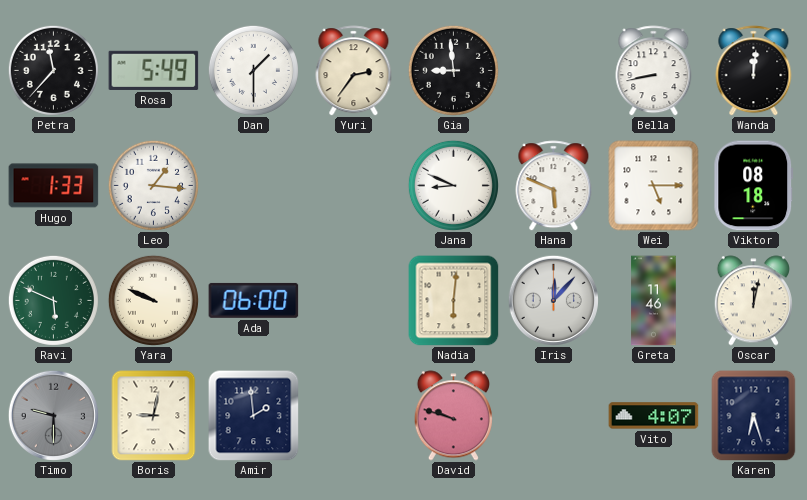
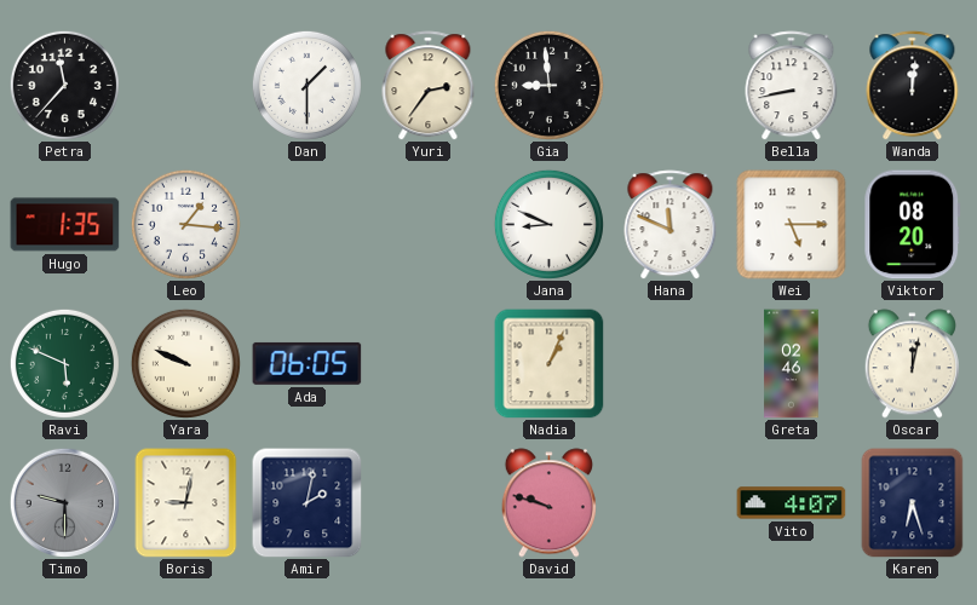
Rosa: 5:49 -> none
Hugo: 1:33 -> 1:35
Hana: 5:49 -> 11:49
Viktor: 08:18 -> 08:20
Ada: 06:00 -> 06:05
Nadia: 6:01 -> 1:04
Iris: 12:07 -> none
Greta: 11:46 -> 02:46
Amir: 1:59 -> 2:02
